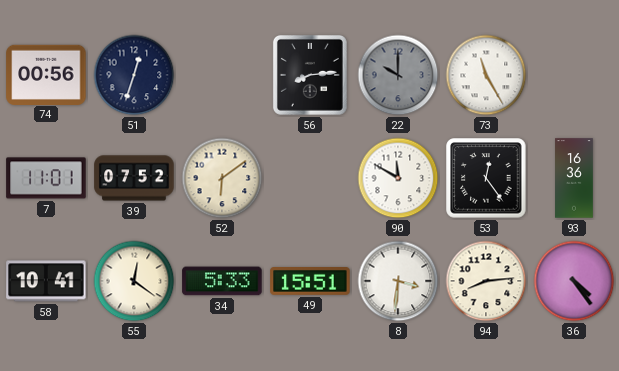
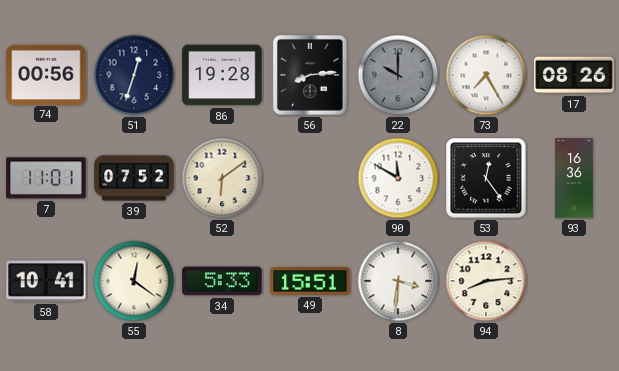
86: none -> 19:28
73: 11:25 -> 7:25
17: none -> 08:26
36: 4:24 -> none
